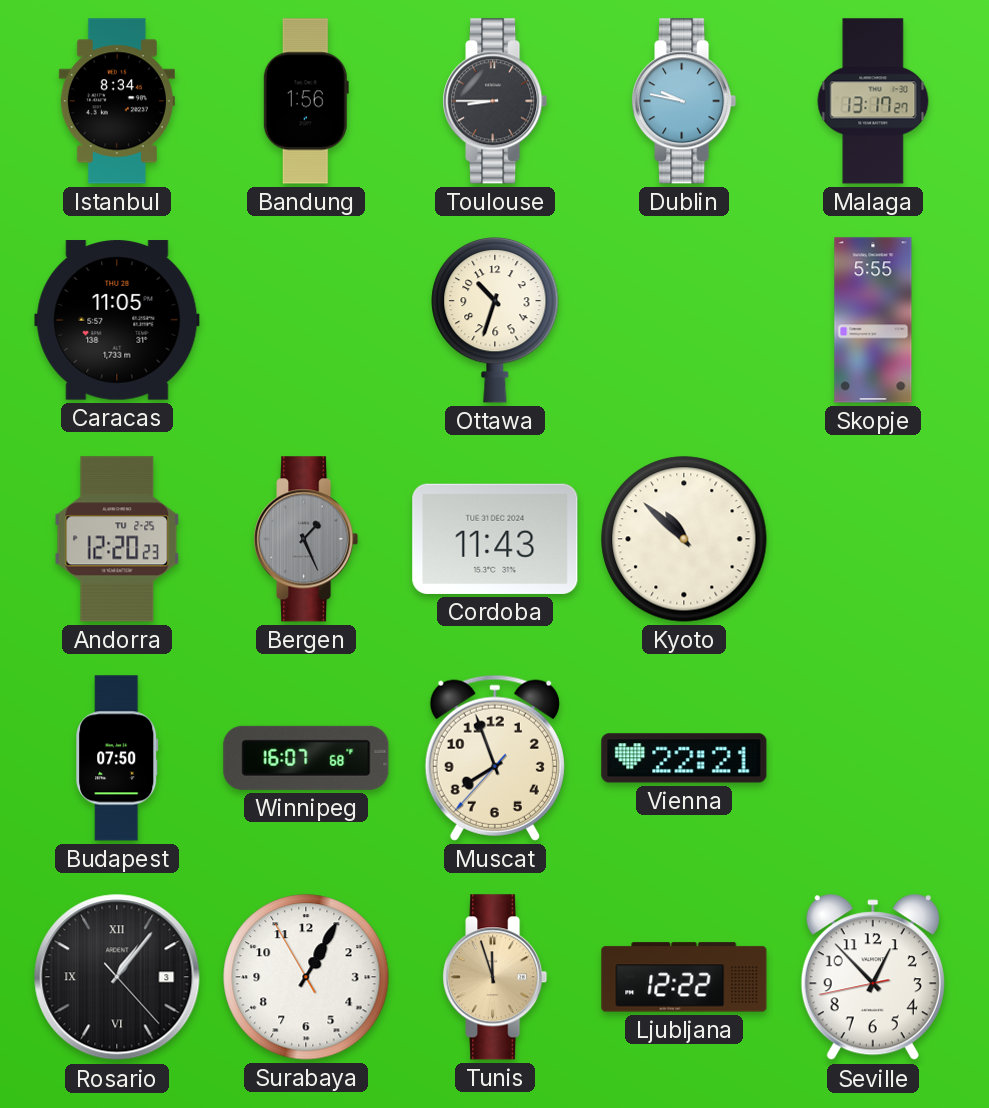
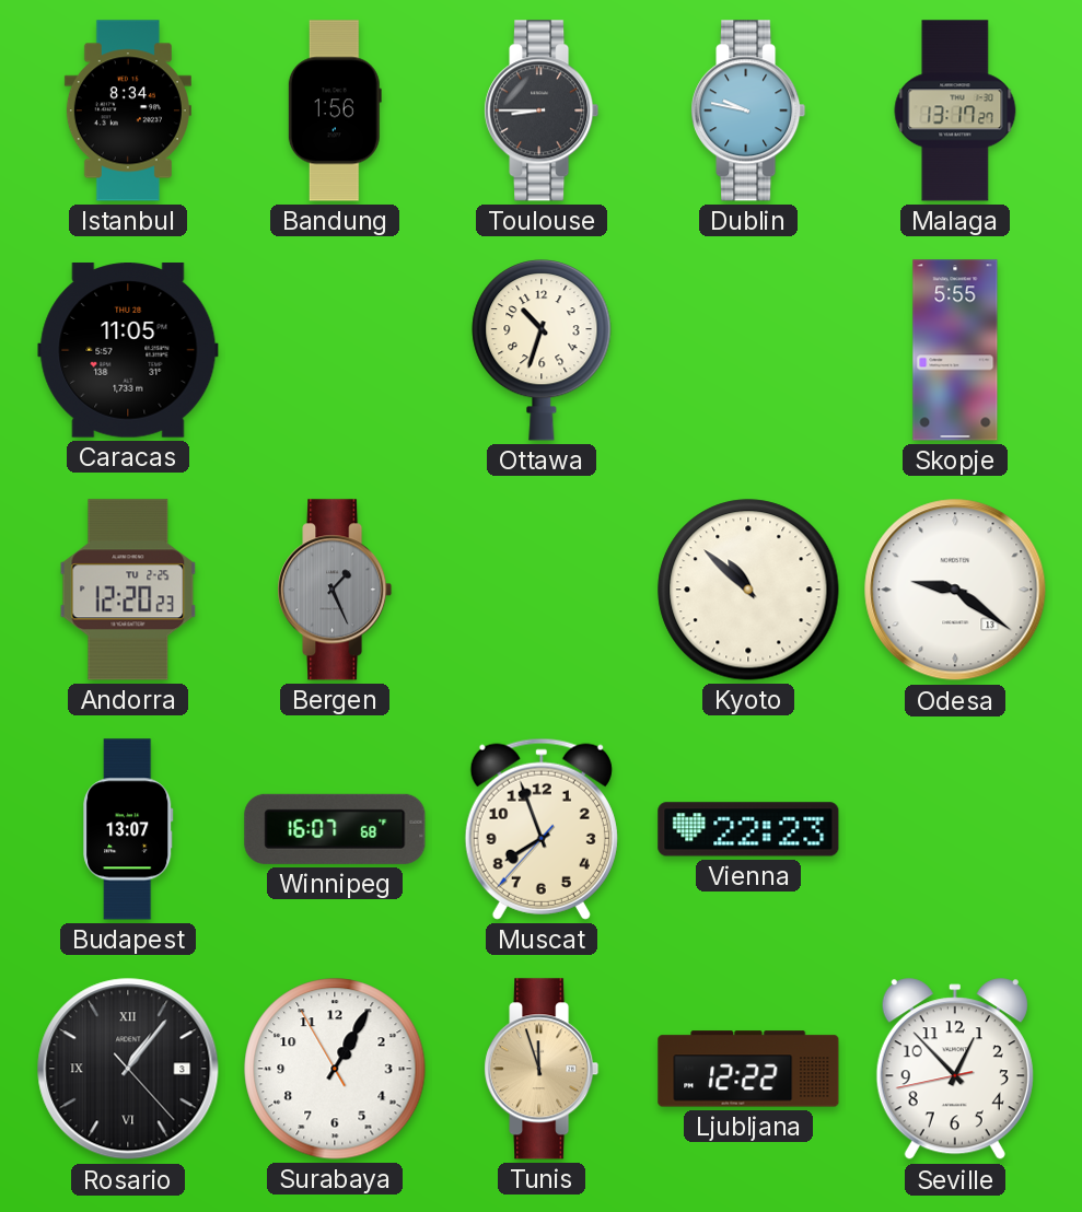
Cordoba: 11:43 -> none
Odesa: none -> 9:21
Budapest: 07:50 -> 13:07
Vienna: 22:21 -> 22:23
